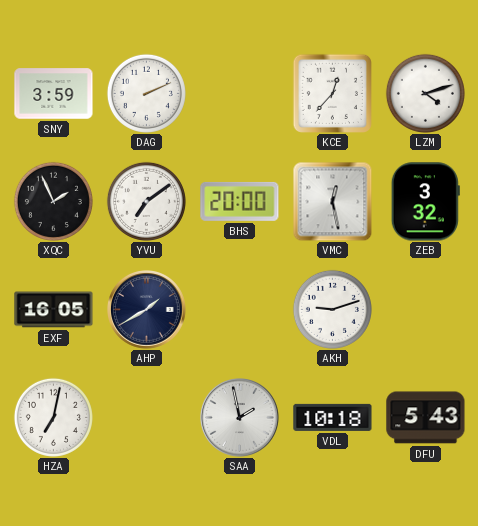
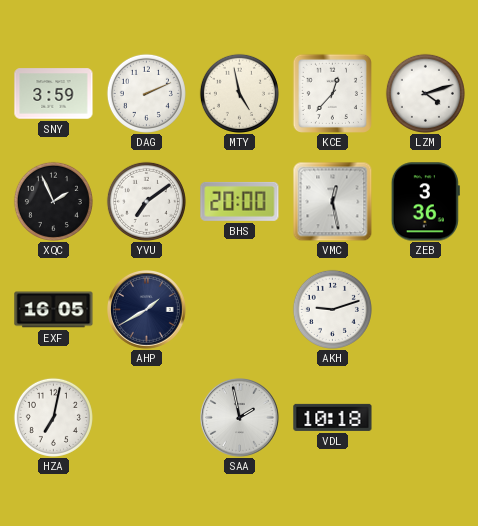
MTY: none -> 4:58
ZEB: 3:32 -> 3:36
DFU: 5:43 -> none
